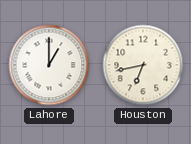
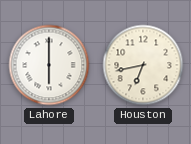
Lahore: 1:00 -> 6:00
